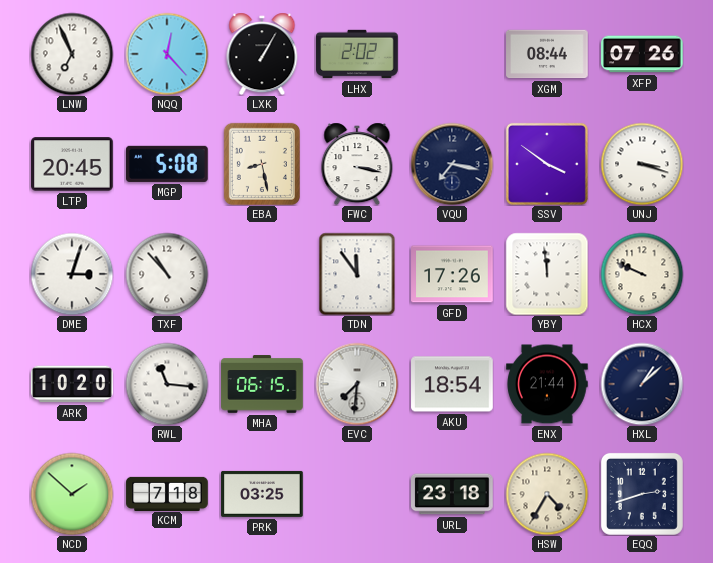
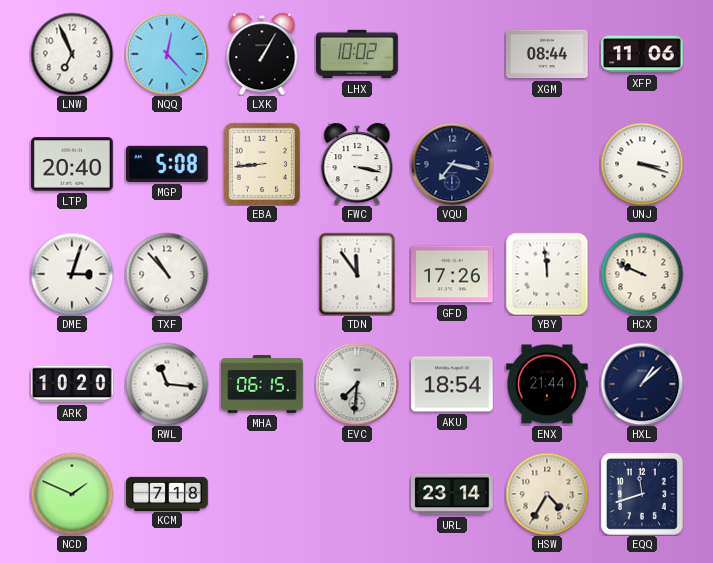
LHX: 2:02 -> 10:02
XFP: 07:26 -> 11:06
LTP: 20:45 -> 20:40
EBA: 8:28 -> 8:44
SSV: 3:51 -> none
NCD: 1:52 -> 1:49
PRK: 03:25 -> none
URL: 23:18 -> 23:14
EQQ: 2:42 -> 11:42
